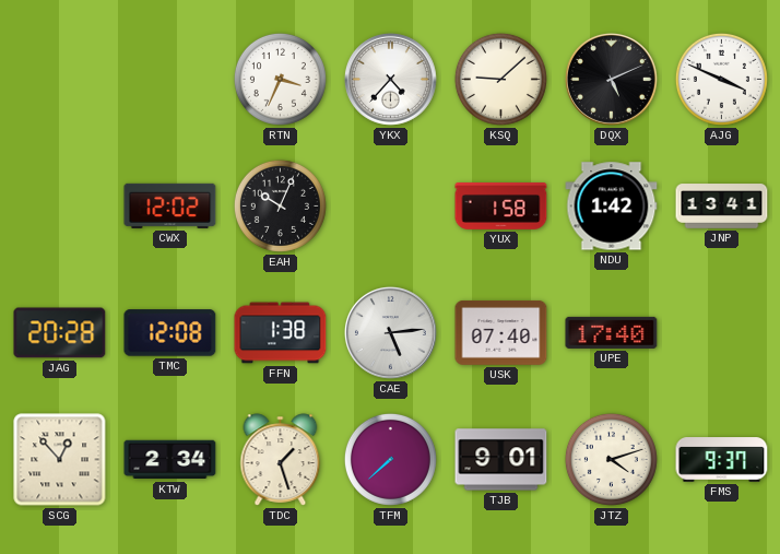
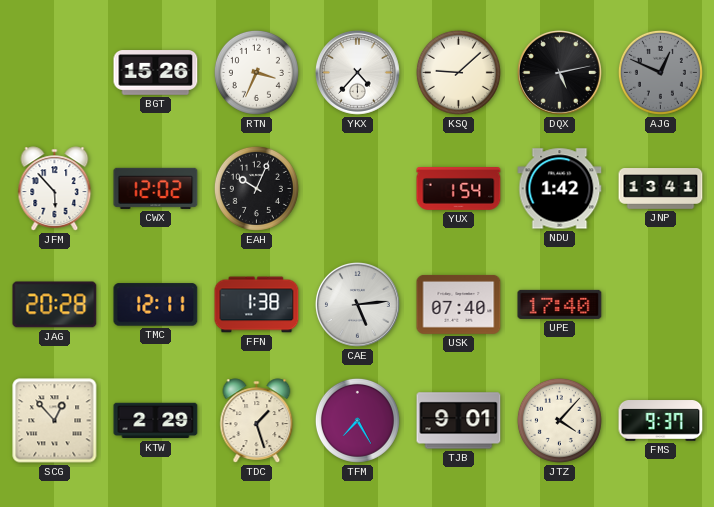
BGT: none -> 15:26
DQX: 5:11 -> 5:13
AJG: 3:49 -> 12:49
AJG dial: white -> grey
JFM: none -> 5:53
YUX: 1:58 -> 1:54
TMC: 12:08 -> 12:11
KTW: 2:34 -> 2:29
TFM: 7:38 -> 7:25
JTZ: 4:12 -> 4:07
